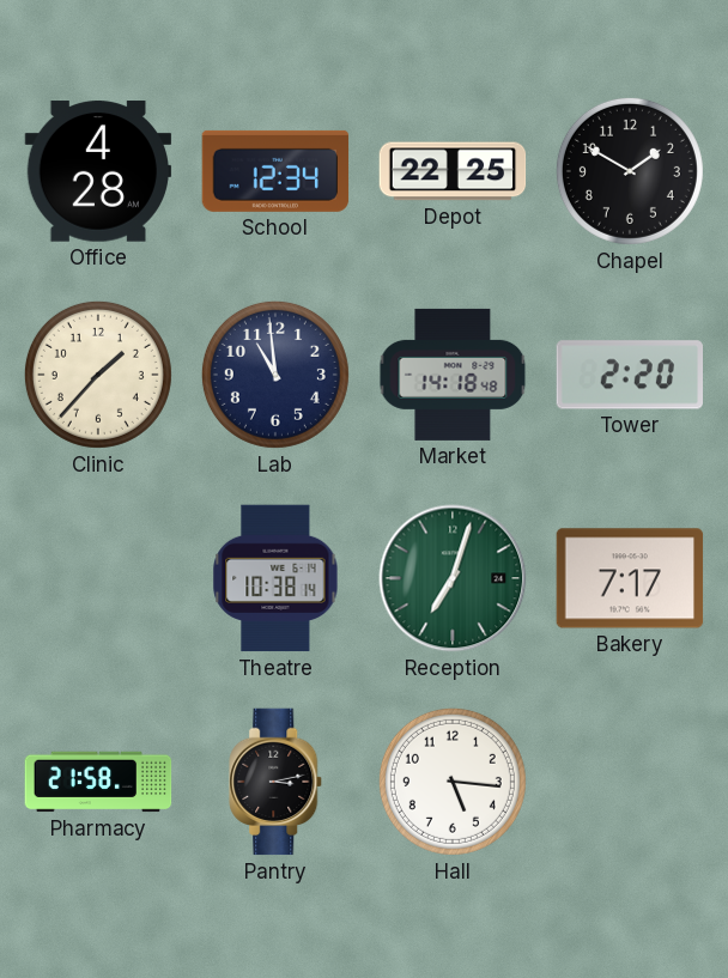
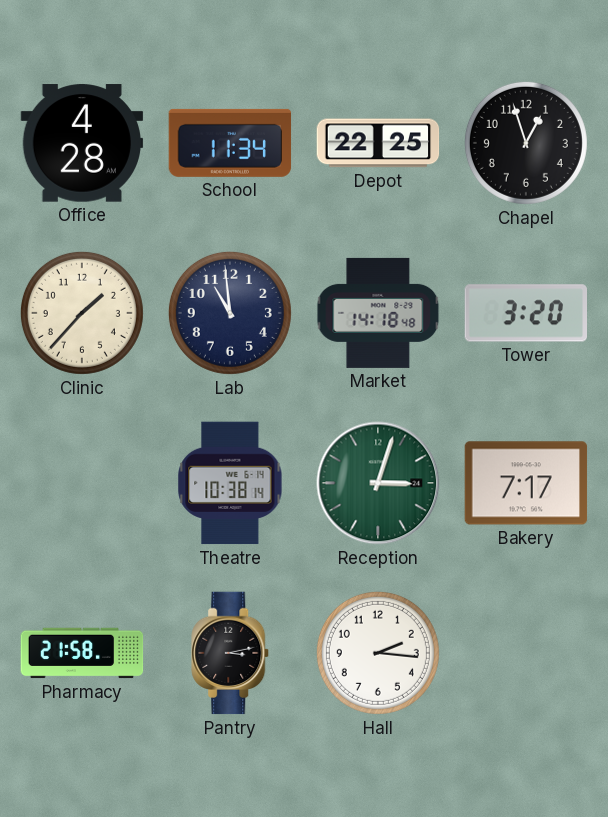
School: 12:34 -> 11:34
Chapel: 1:50 -> 12:57
Tower: 2:20 -> 3:20
Reception: 7:03 -> 3:03
Hall: 5:16 -> 2:16
